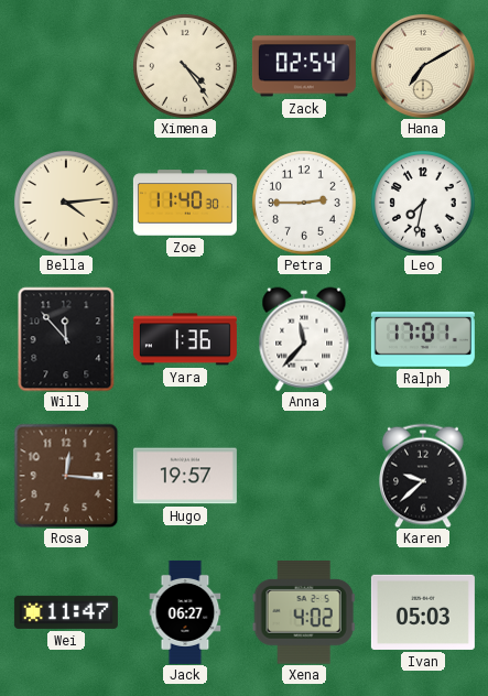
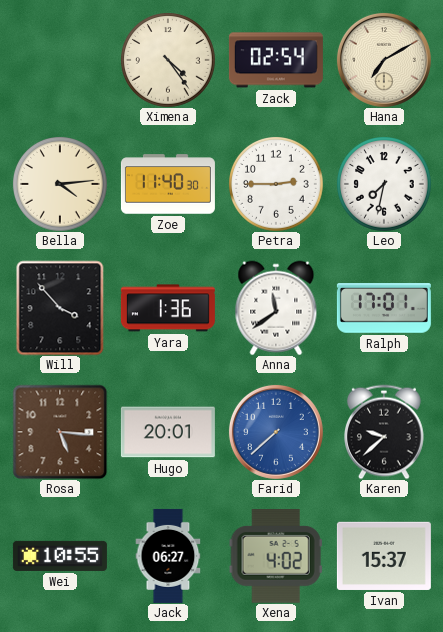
Will: 11:53 -> 3:53
Anna: 11:37 -> 11:39
Rosa: 12:16 -> 5:16
Hugo: 19:57 -> 20:01
Farid: none -> 7:38
Wei: 11:47 -> 10:55
Ivan: 05:03 -> 15:37
